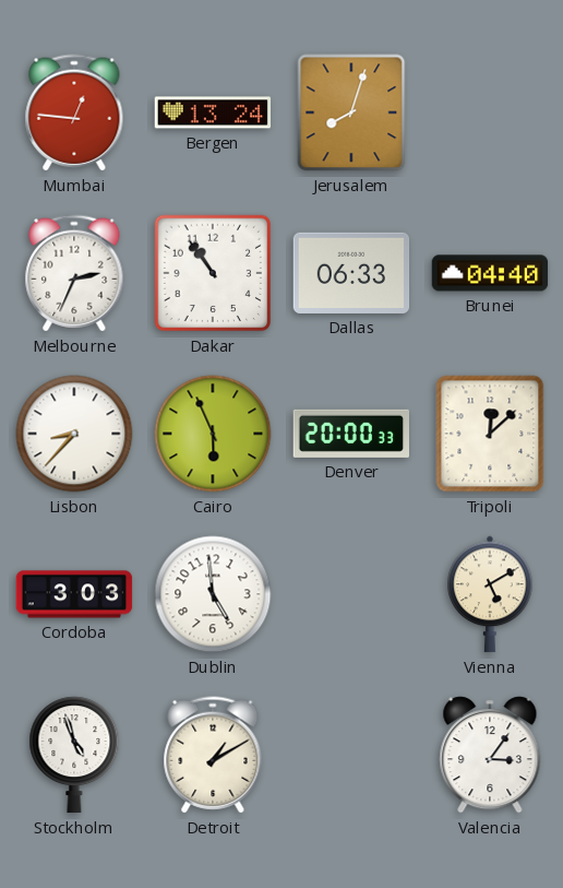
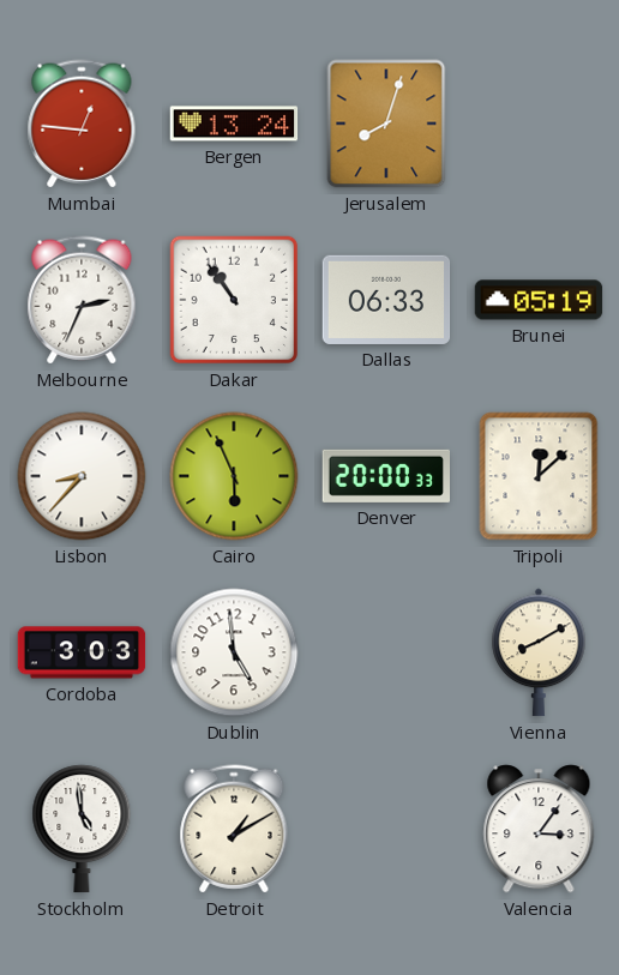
Brunei: 04:40 -> 05:19
Vienna: 5:10 -> 8:10
Stockholm: 4:57 -> 4:59
